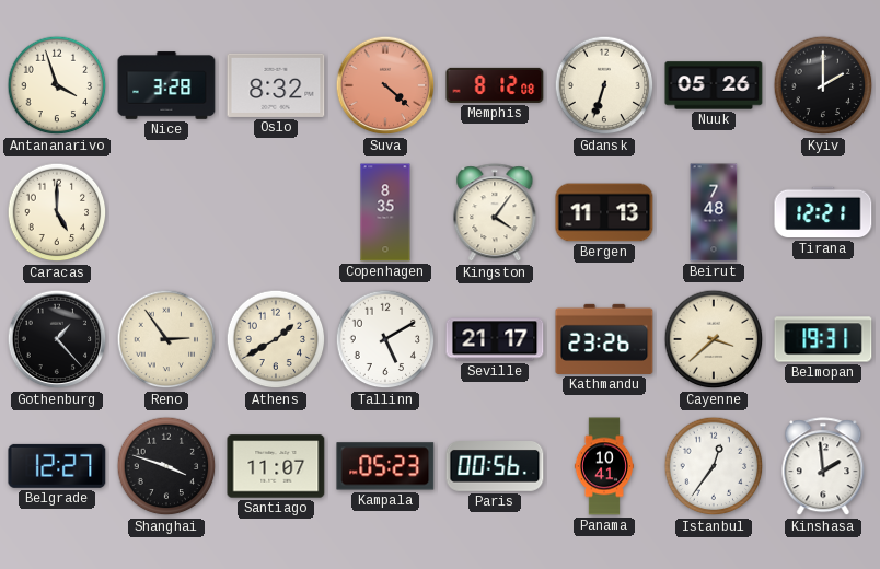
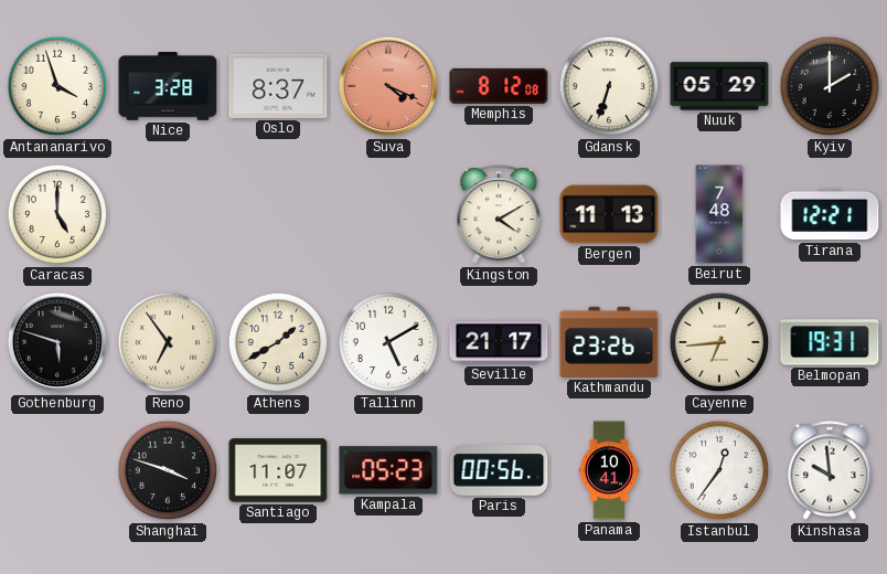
Oslo: 8:32 -> 8:37
Suva: 4:22 -> 4:19
Nuuk: 05:26 -> 05:29
Copenhagen: 8:35 -> none
Kingston: 4:06 -> 4:10
Gothenburg: 1:23 -> 5:48
Reno: 2:54 -> 6:54
Cayenne: 3:38 -> 6:44
Belgrade: 12:27 -> none
Kinshasa: 1:59 -> 9:59
